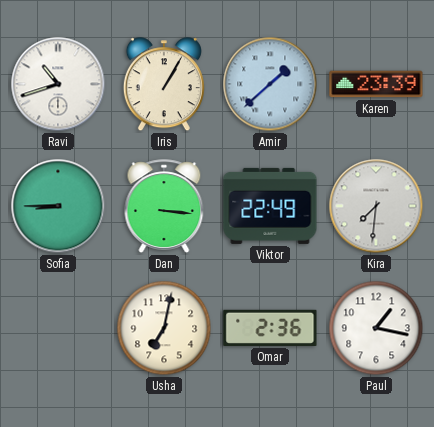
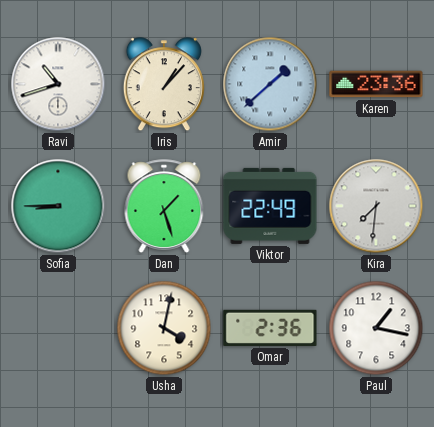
Iris: 1:05 -> 1:07
Karen: 23:39 -> 23:36
Dan: 3:16 -> 1:27
Usha: 7:02 -> 4:02
